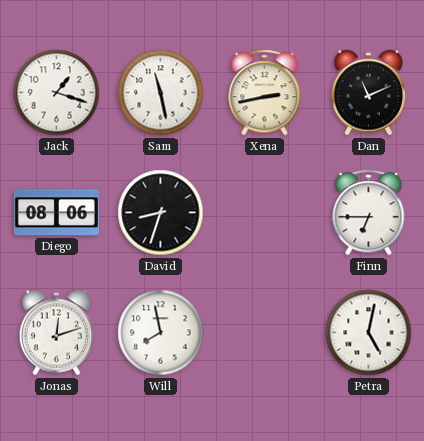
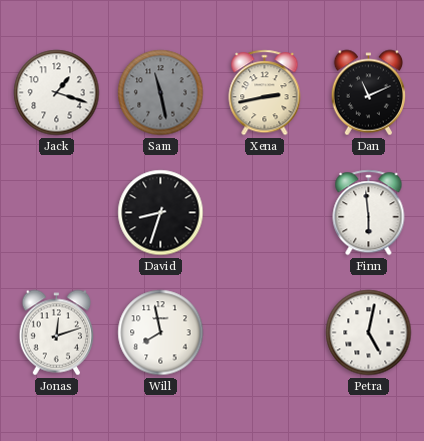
Sam dial: white -> grey
Diego: 08:06 -> none
Finn: 6:45 -> 5:59
